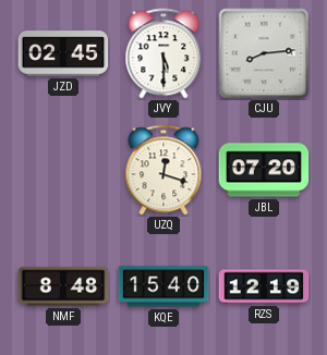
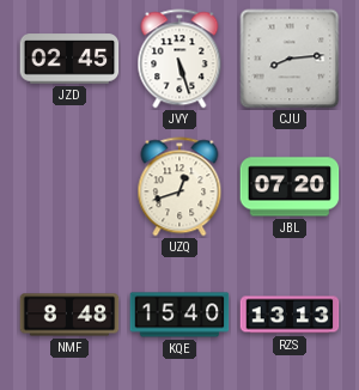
JVY: 5:30 -> 5:27
UZQ: 12:18 -> 12:42
RZS: 12:19 -> 13:13
